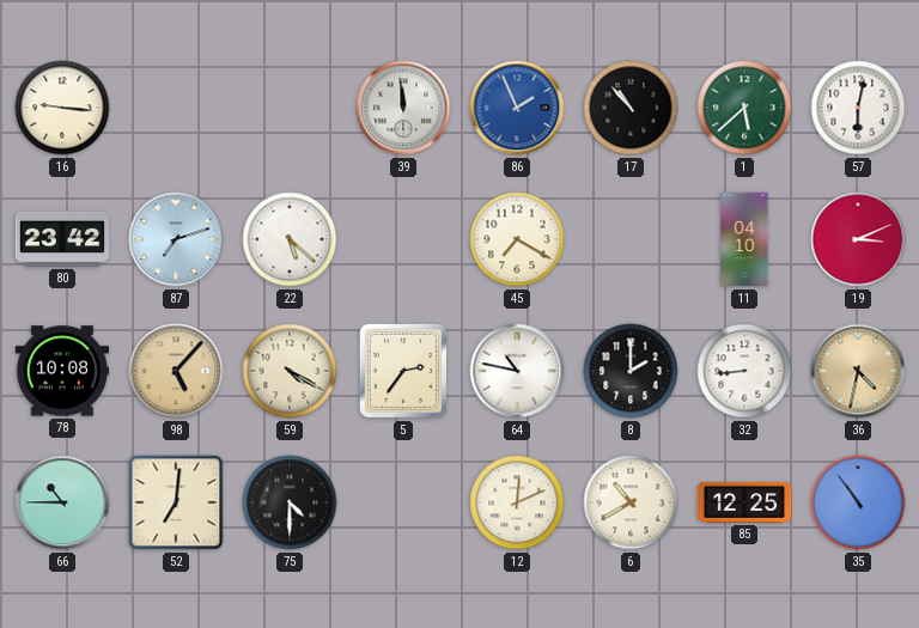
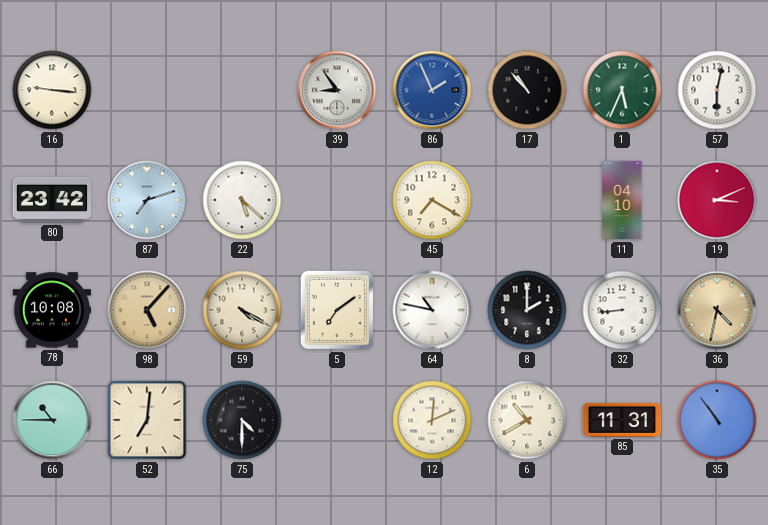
39: 11:59 -> 8:54
1: 5:38 -> 5:34
5: 2:36 -> 7:09
85: 12:25 -> 11:31
